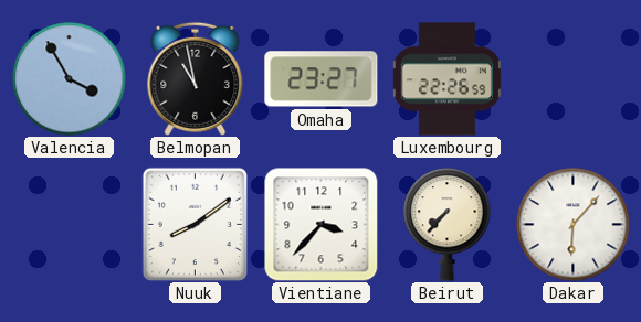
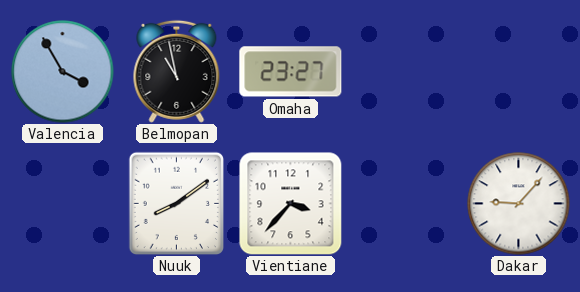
Luxembourg: 22:26 -> none
Beirut: 7:37 -> none
Dakar: 6:07 -> 9:07
